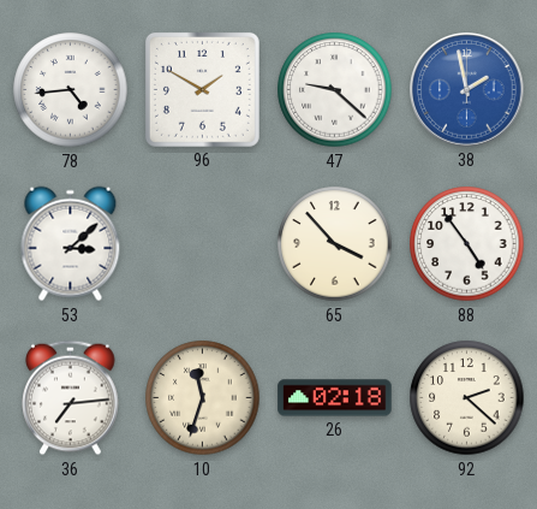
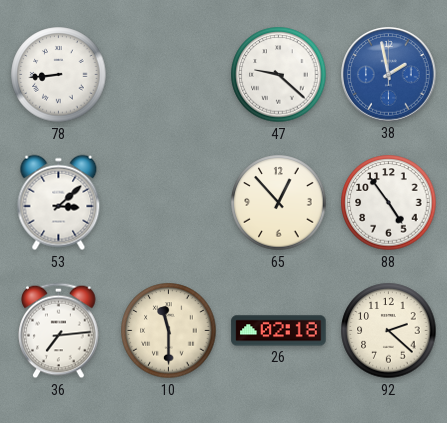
78: 4:44 -> 8:44
96: 1:50 -> none
65: 3:53 -> 12:53
10: 11:33 -> 11:30
